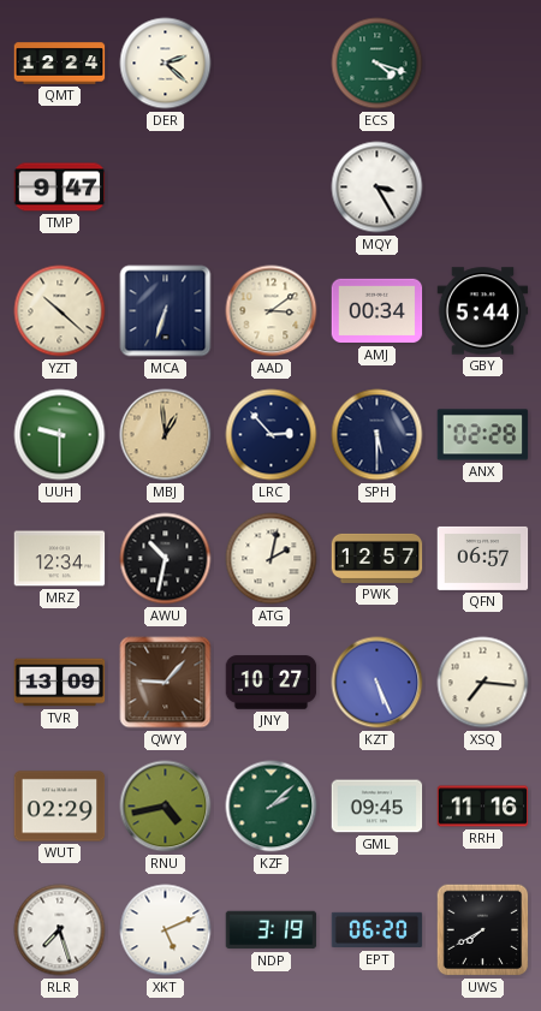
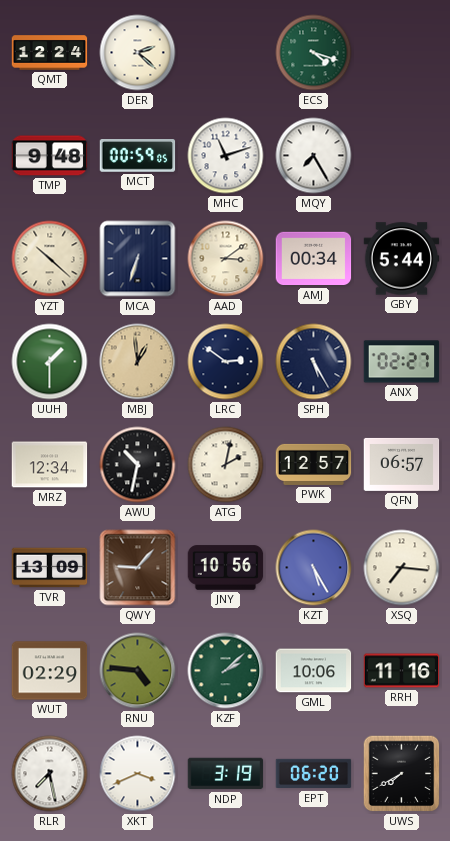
TMP: 9:47 -> 9:48
MCT: none -> 00:59
MHC: none -> 11:12
MQY: 3:25 -> 7:25
UUH: 9:30 -> 1:30
LRC: 2:53 -> 2:51
SPH: 5:30 -> 5:25
ANX: 02:28 -> 02:27
JNY: 10:27 -> 10:56
KZT: 5:26 -> 5:25
RNU: 4:43 -> 4:46
GML: 09:45 -> 10:06
RLR: 7:27 -> 7:28
XKT: 5:11 -> 3:41
